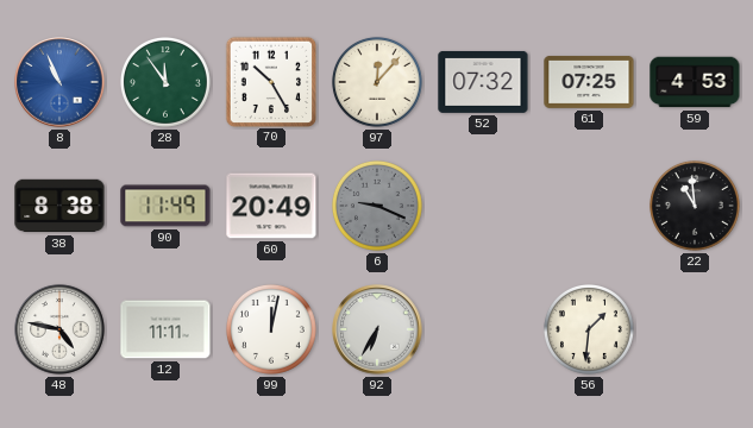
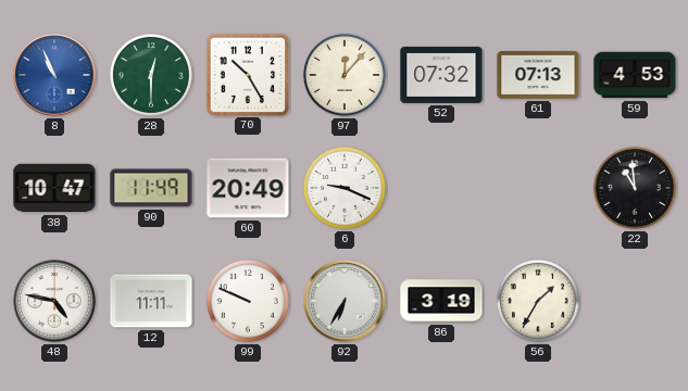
28: 11:54 -> 12:30
61: 07:25 -> 07:13
38: 8:38 -> 10:47
6 dial: grey -> white
99: 12:02 -> 9:49
86: none -> 3:19
56: 1:31 -> 1:35
